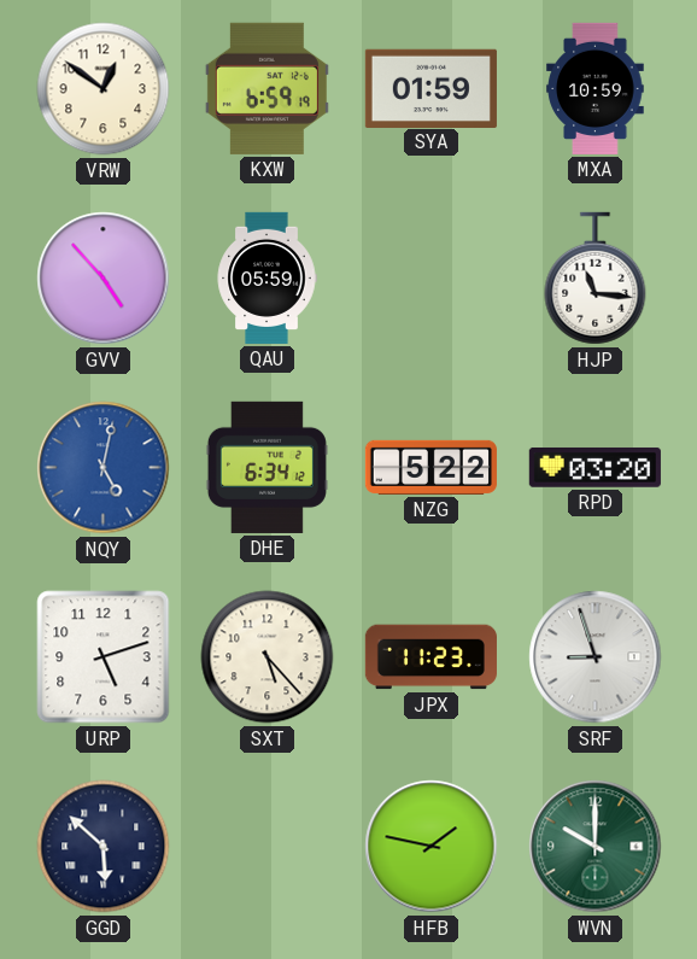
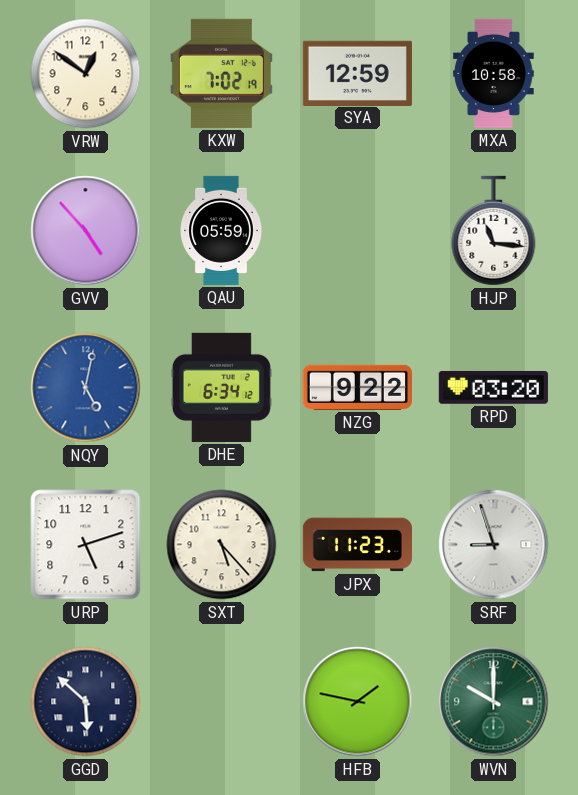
KXW: 6:59 -> 7:02
SYA: 01:59 -> 12:59
MXA: 10:59 -> 10:58
NZG: 5:22 -> 9:22
